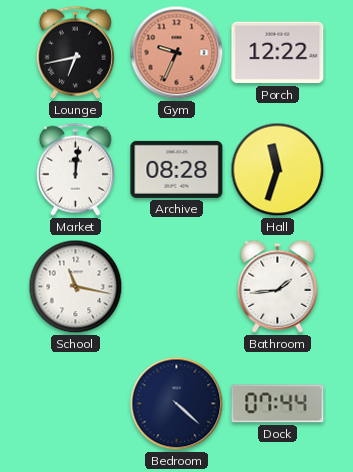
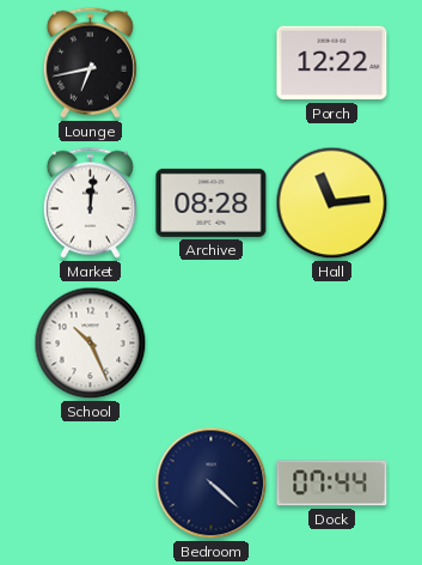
Gym: 9:34 -> none
Hall: 11:33 -> 11:14
School: 11:17 -> 10:26
Bathroom: 1:44 -> none
